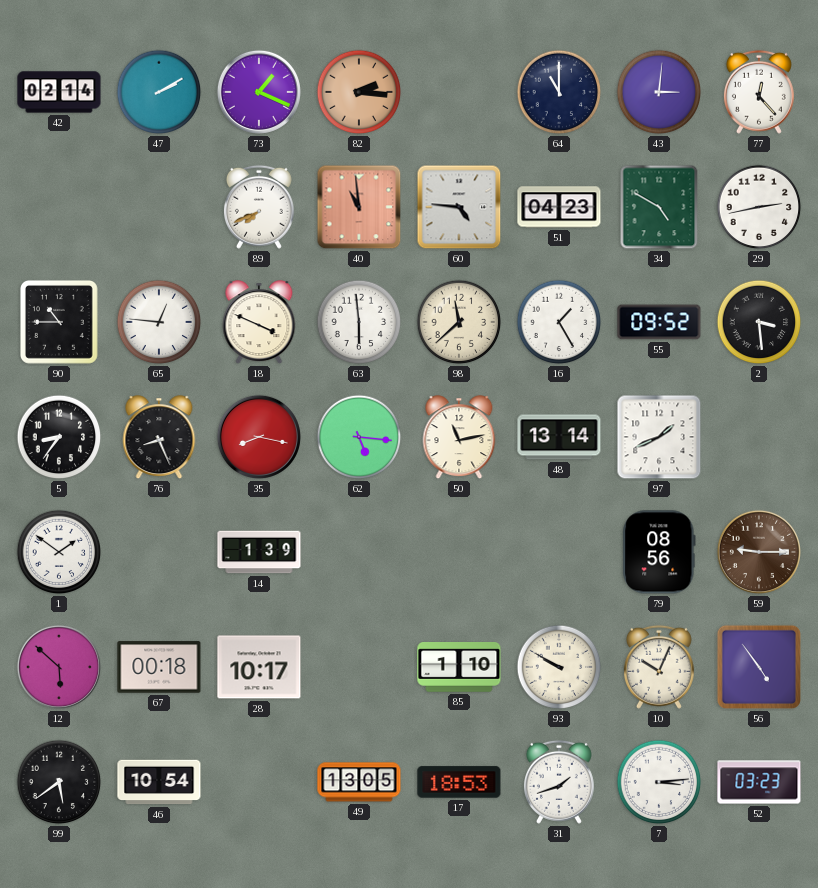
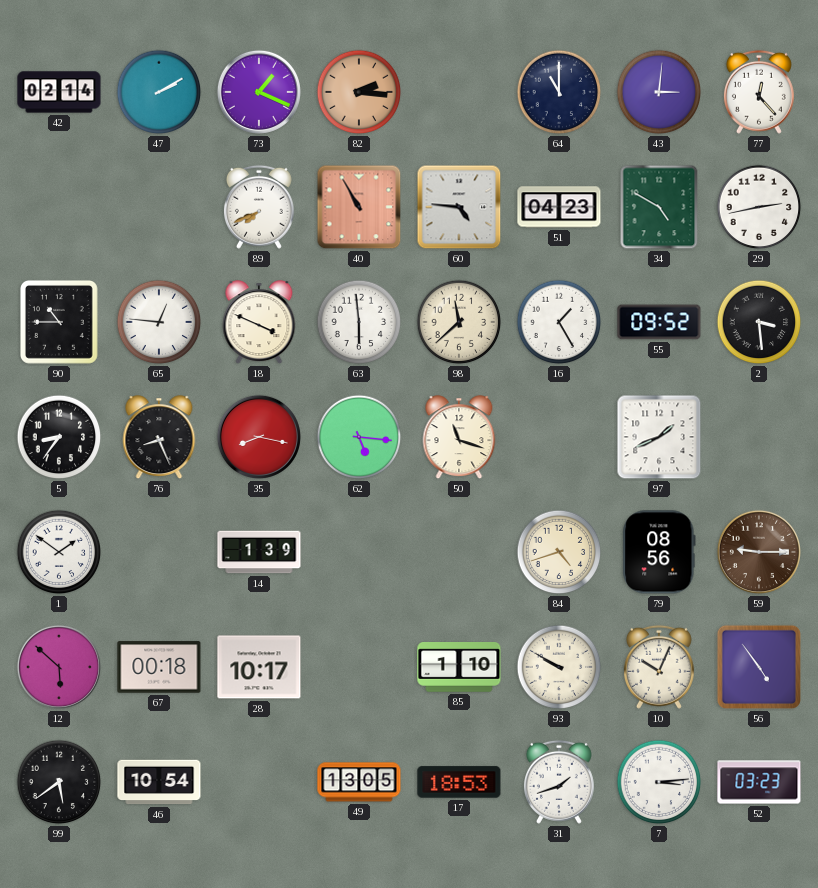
40: 10:59 -> 10:55
50: 11:13 -> 11:18
48: 13:14 -> none
84: none -> 4:42
